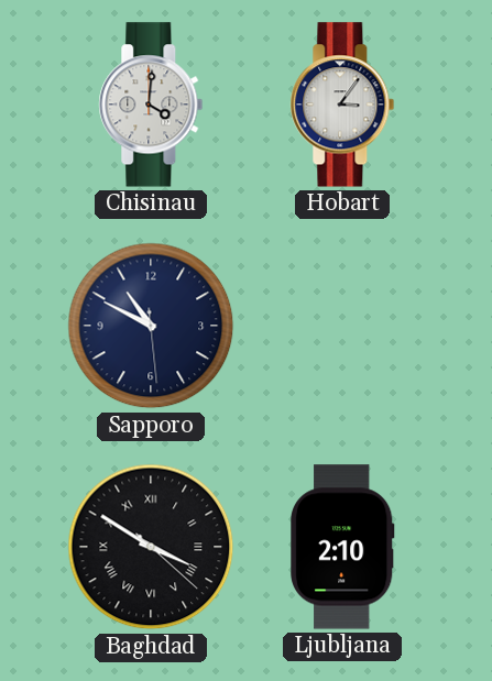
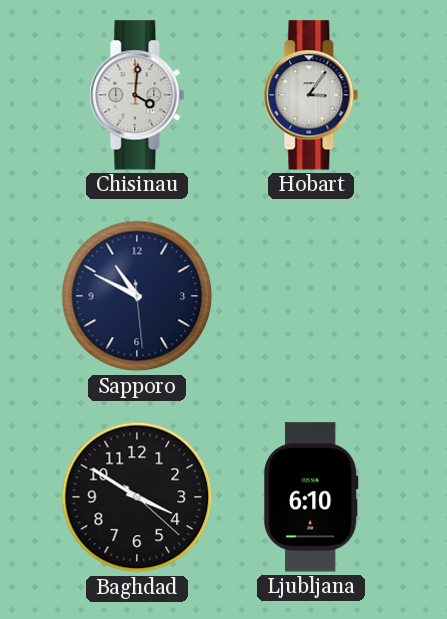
Baghdad numerals: Roman -> Arabic
Ljubljana: 2:10 -> 6:10
